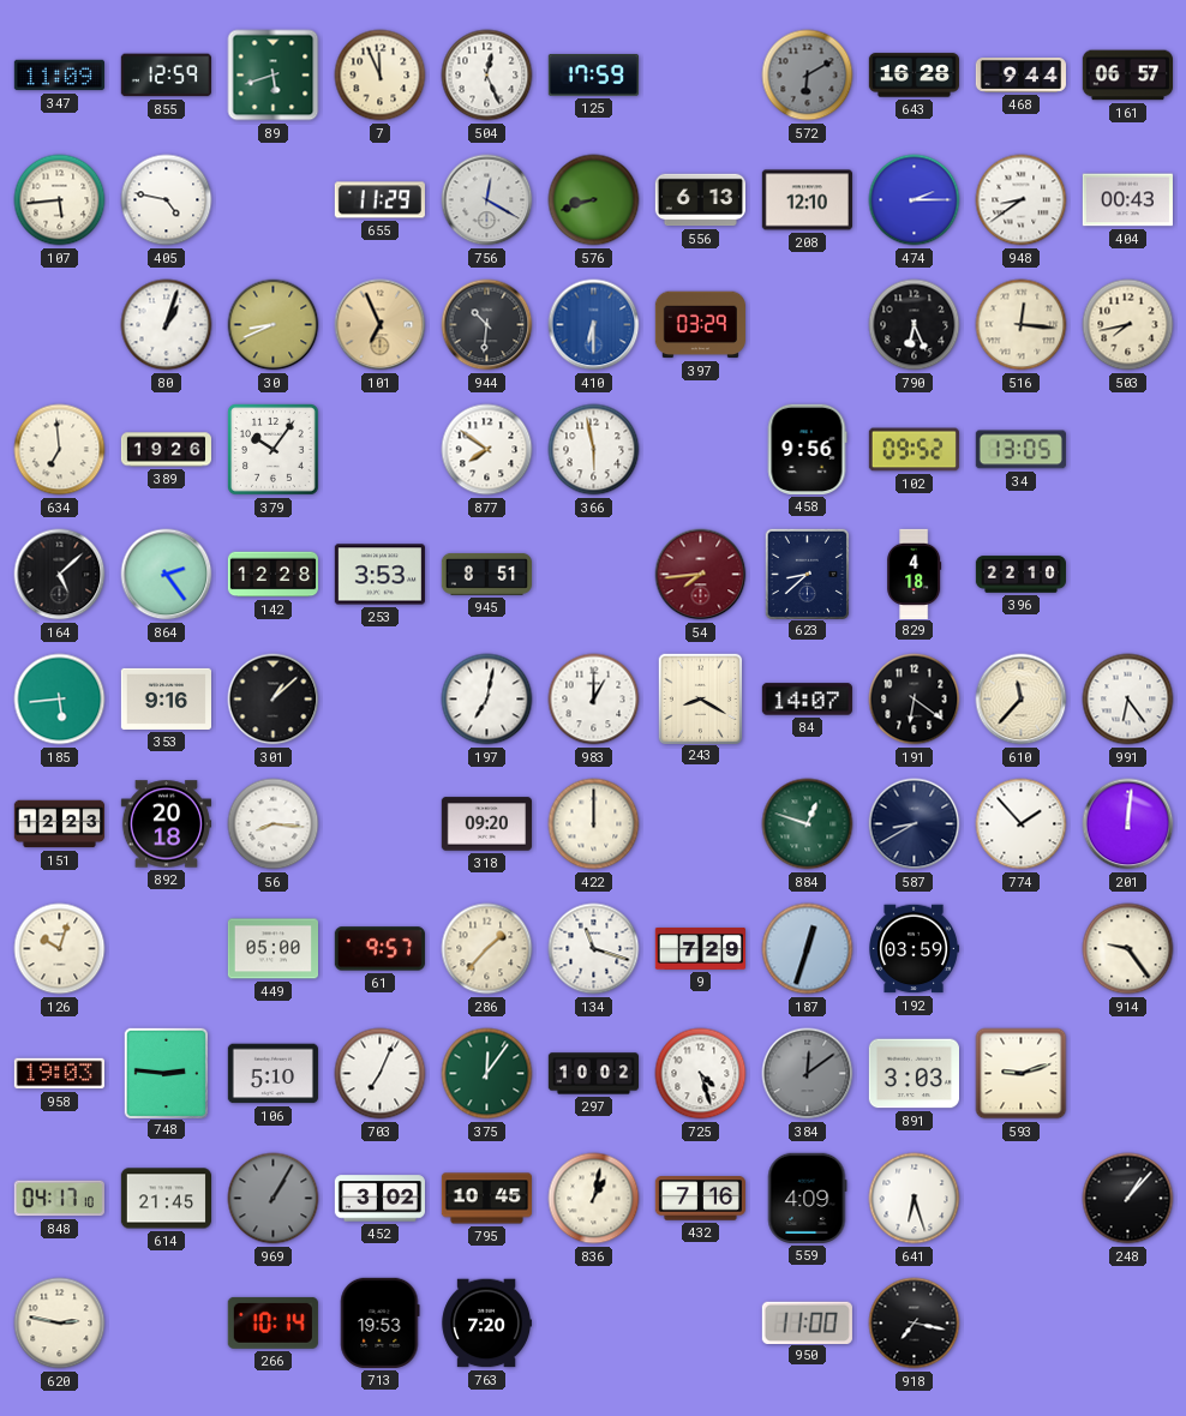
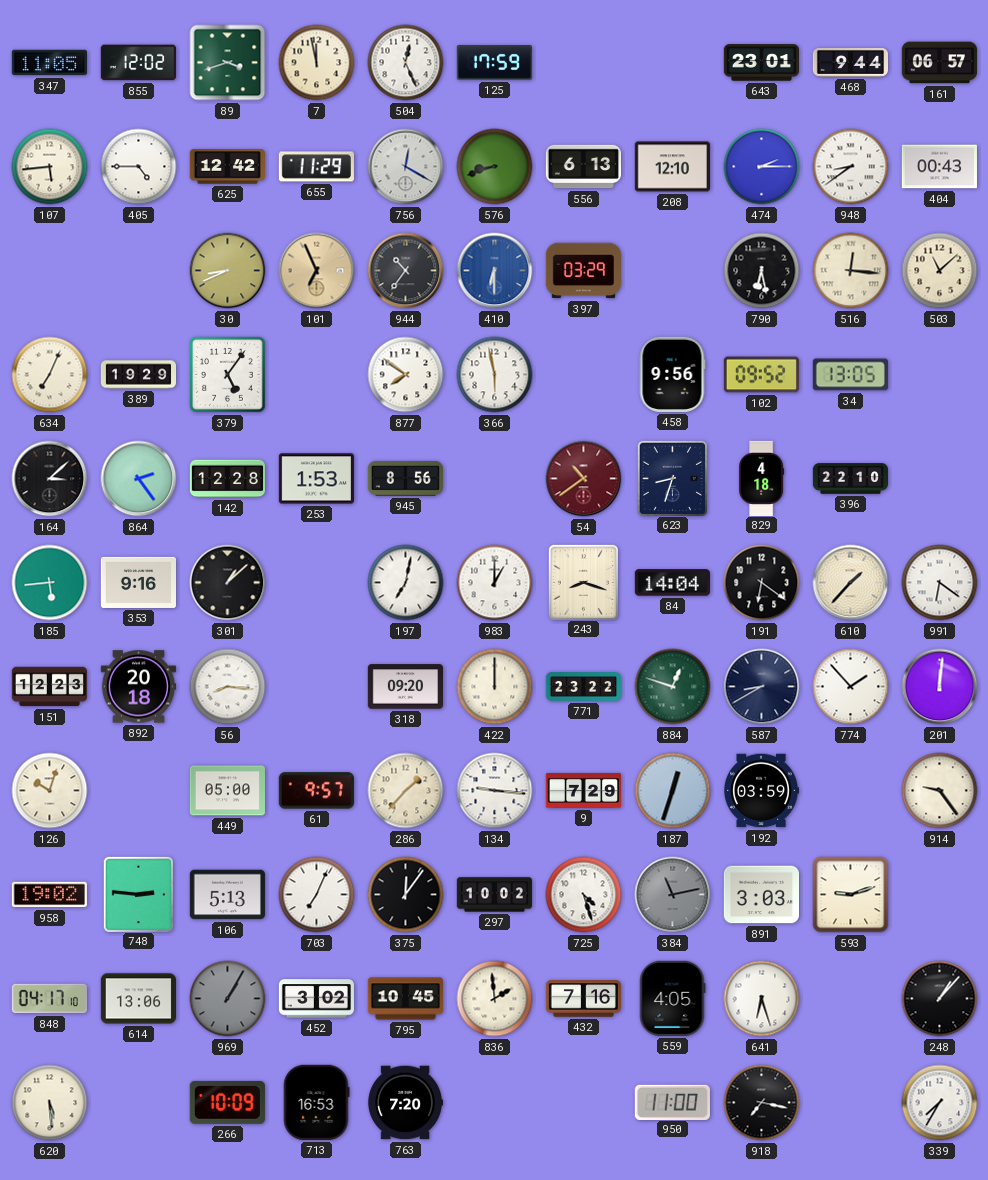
347: 11:09 -> 11:05
855: 12:59 -> 12:02
89: 5:42 -> 3:42
7: 11:56 -> 11:58
572: 6:10 -> none
643: 16:28 -> 23:01
405: 4:47 -> 4:45
625: none -> 12:42
80: 1:03 -> none
944: 10:31 -> 10:36
790: 6:26 -> 6:28
503: 7:43 -> 11:08
634: 6:59 -> 7:04
389: 19:26 -> 19:29
379: 10:06 -> 5:06
164: 5:08 -> 3:08
253: 3:53 -> 1:53
945: 8:51 -> 8:56
54: 7:44 -> 10:39
623: 8:38 -> 8:33
243: 8:20 -> 8:18
84: 14:07 -> 14:04
610: 11:37 -> 1:37
991: 6:24 -> 6:21
771: none -> 23:22
134: 11:18 -> 9:16
958: 19:03 -> 19:02
106: 5:10 -> 5:13
375 dial: green -> black
384: 12:09 -> 11:13
614: 21:45 -> 13:06
836: 1:02 -> 1:59
559: 4:09 -> 4:05
620: 2:47 -> 5:29
266: 10:14 -> 10:09
713: 19:53 -> 16:53
339: none -> 7:35
